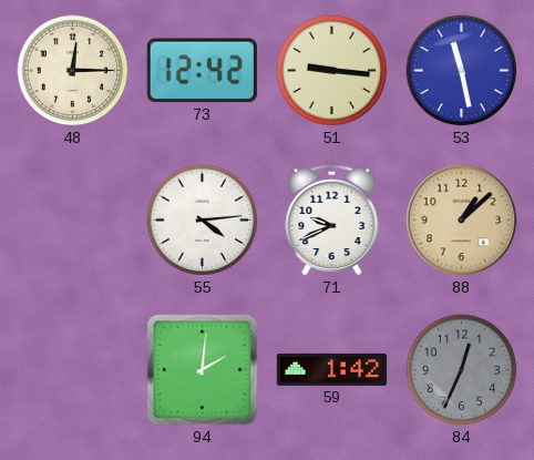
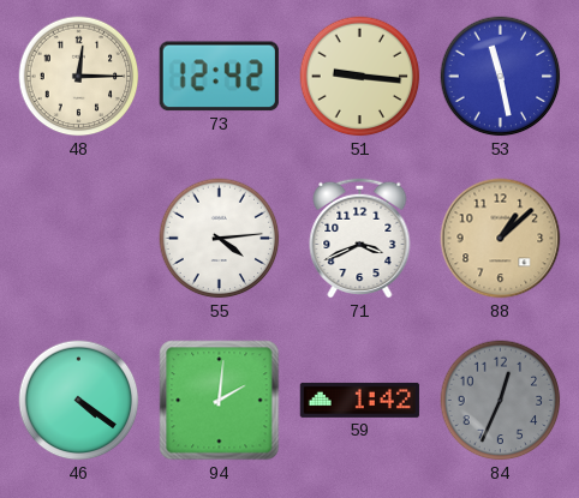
71: 9:41 -> 3:41
46: none -> 4:21
